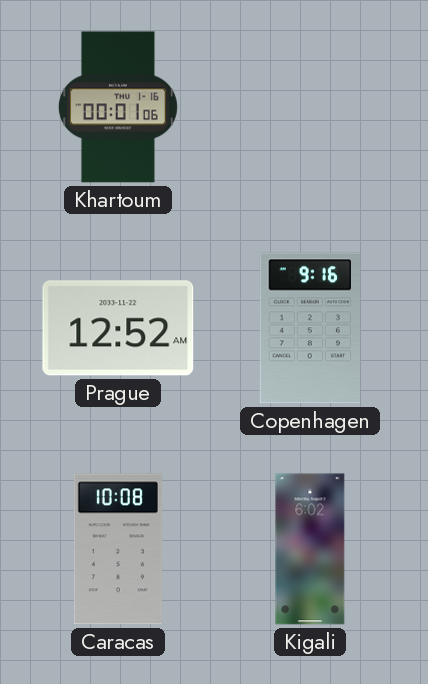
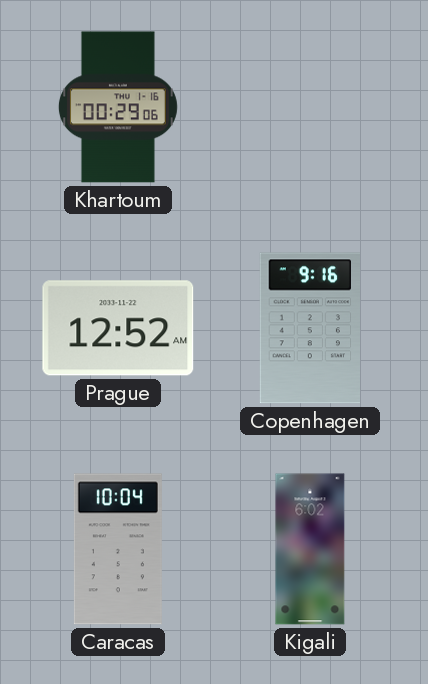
Khartoum: 00:01 -> 00:29
Caracas: 10:08 -> 10:04
